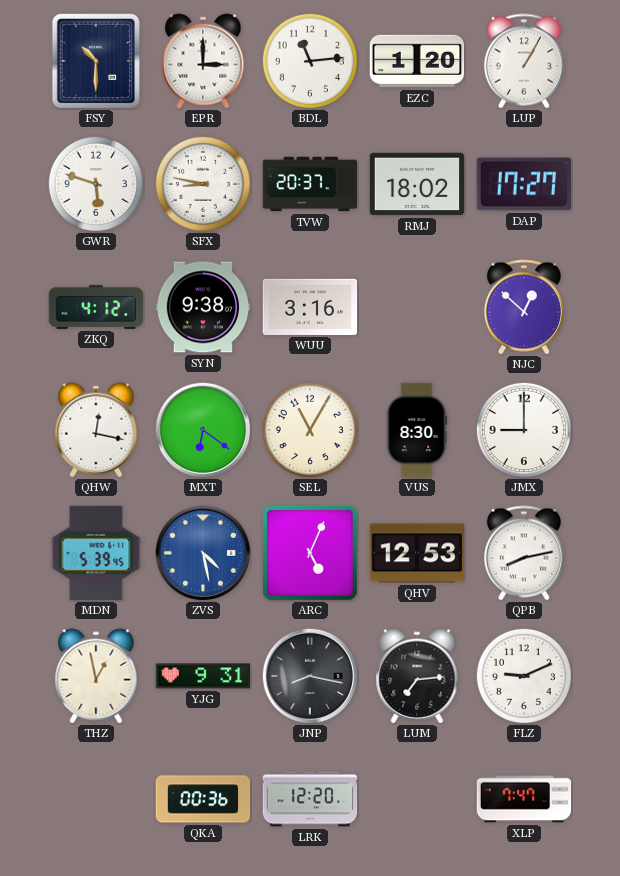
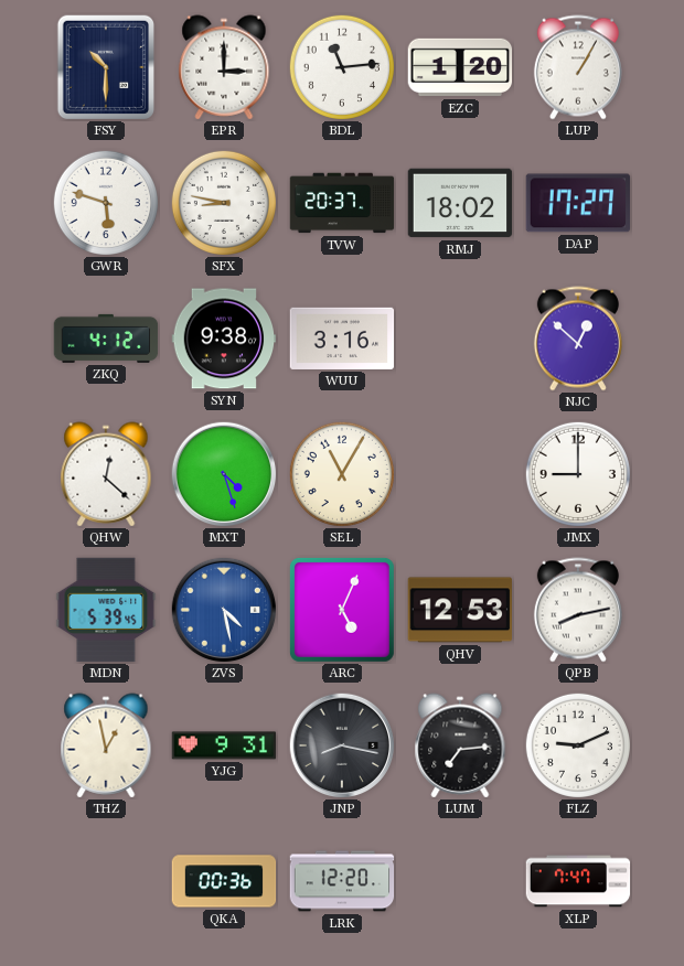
QHW: 12:17 -> 12:22
MXT: 6:21 -> 4:27
VUS: 8:30 -> none
